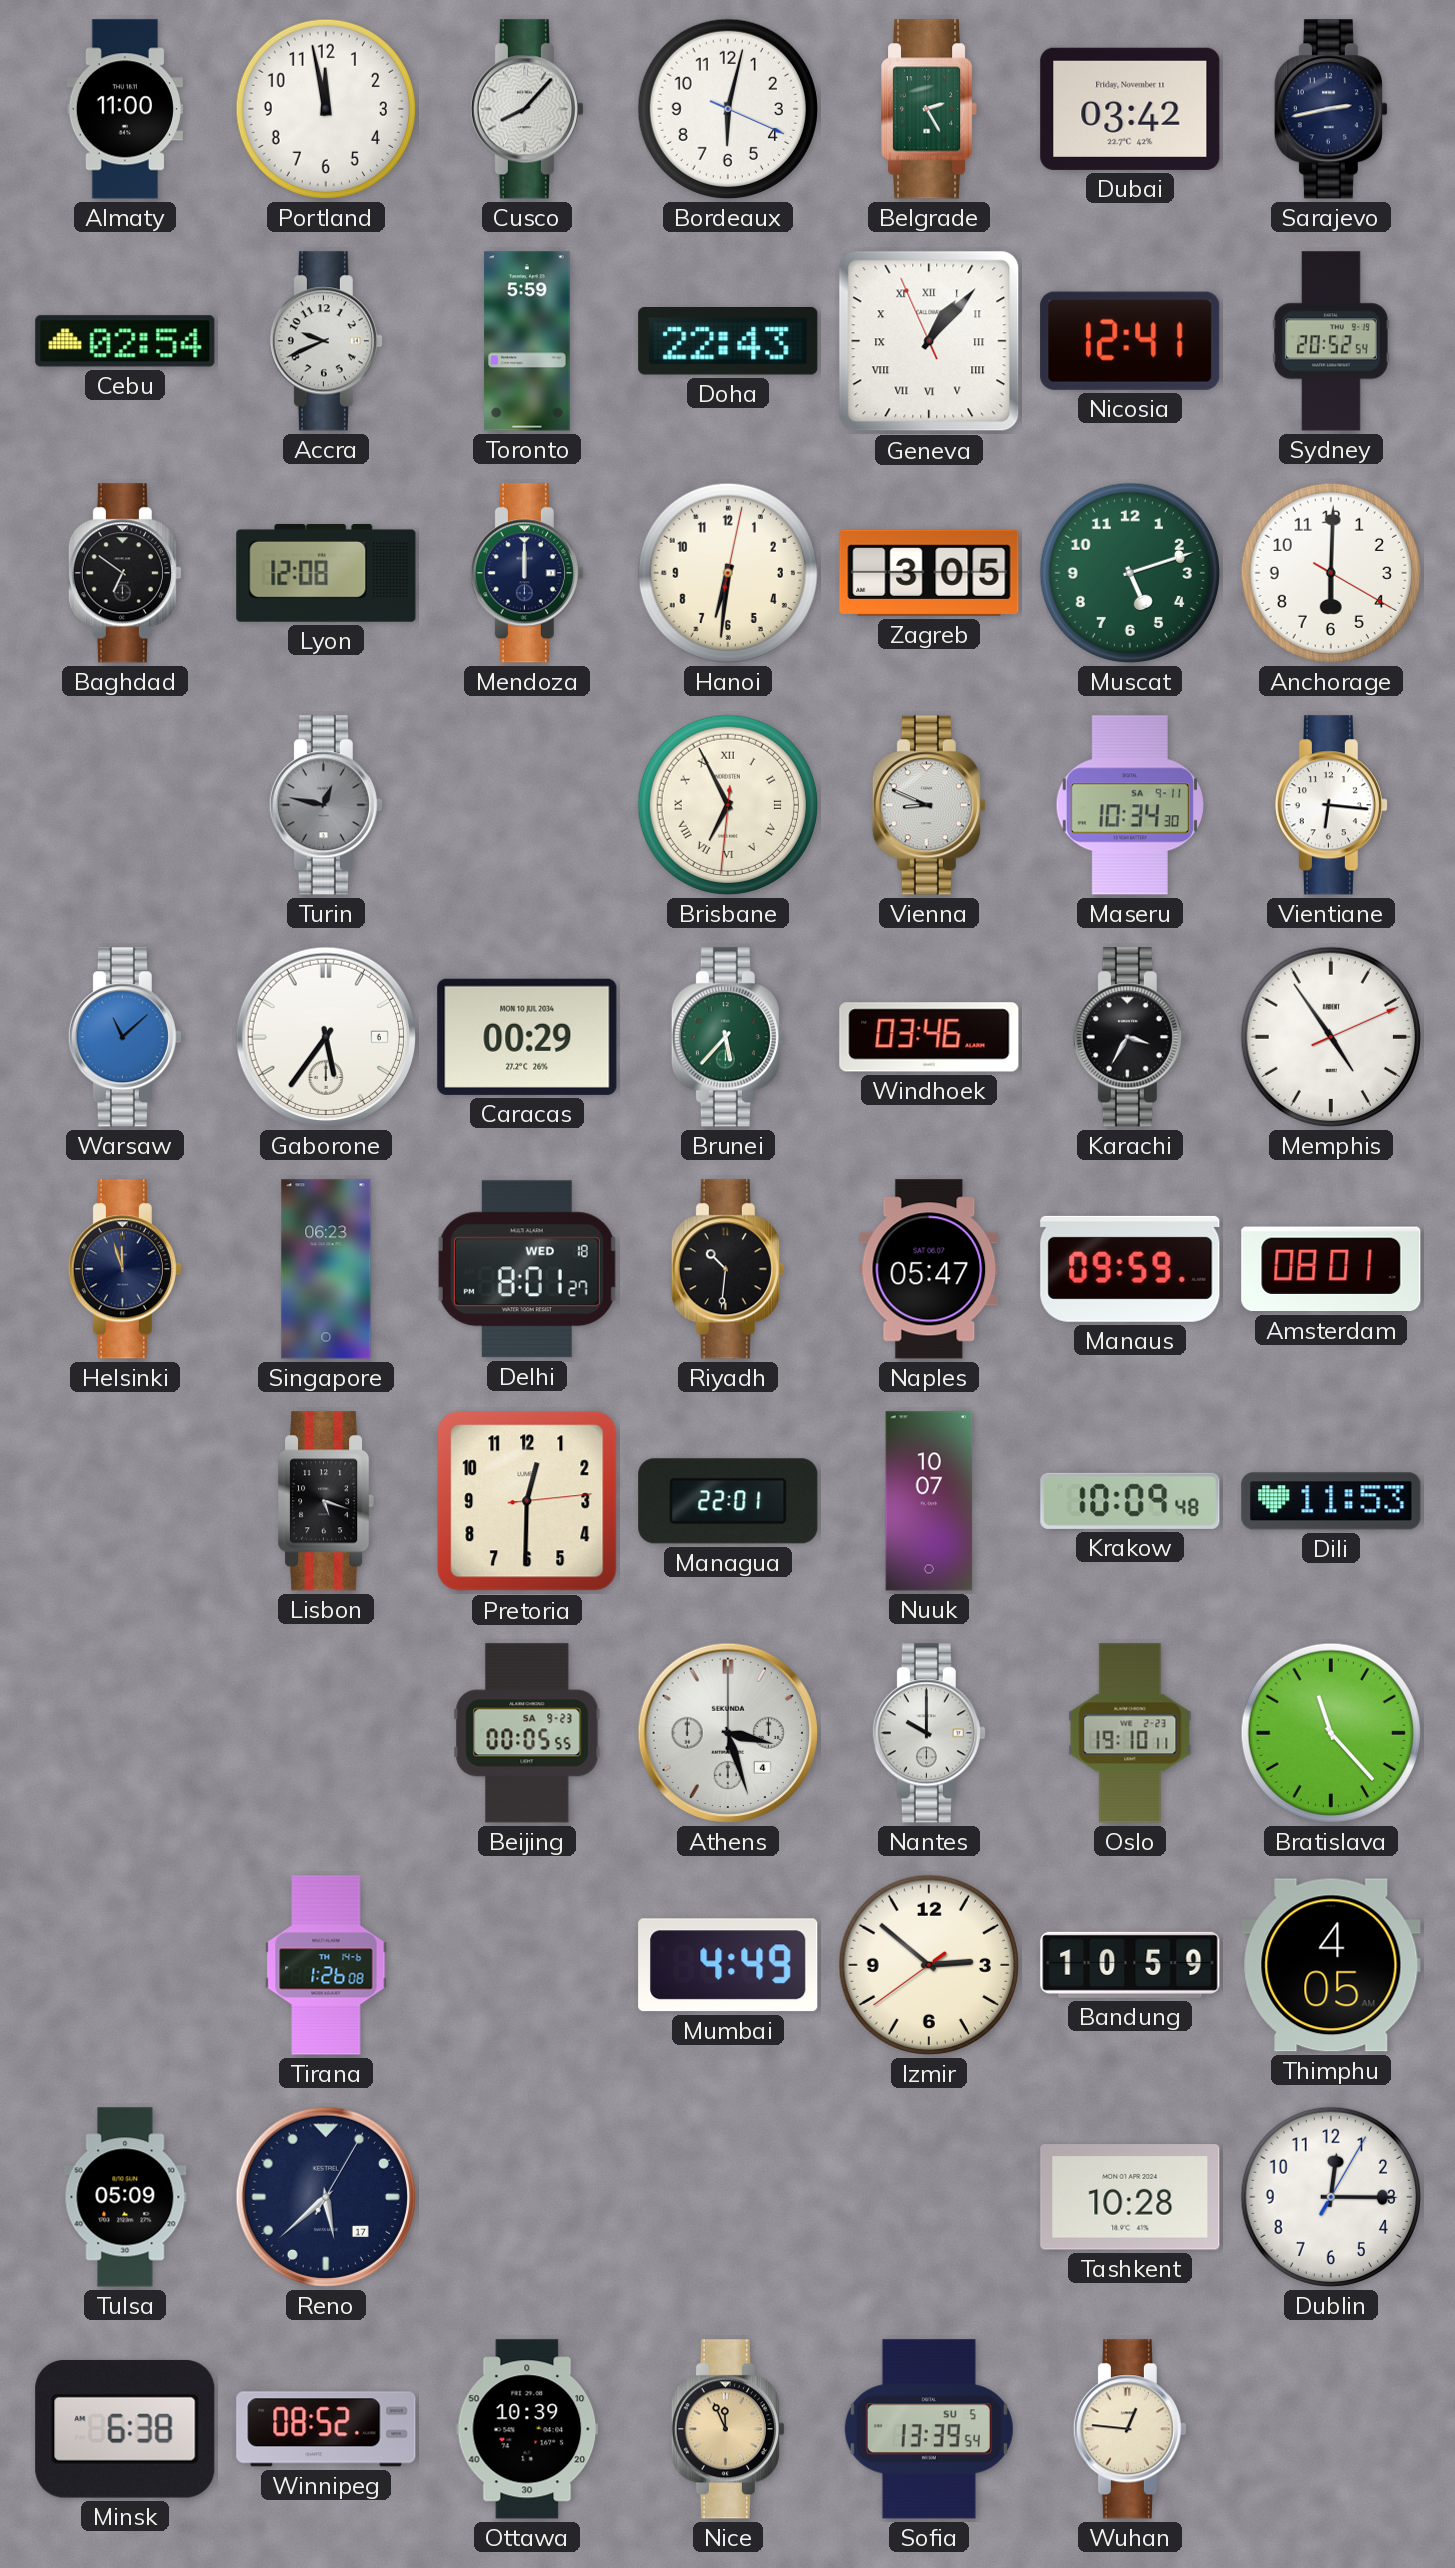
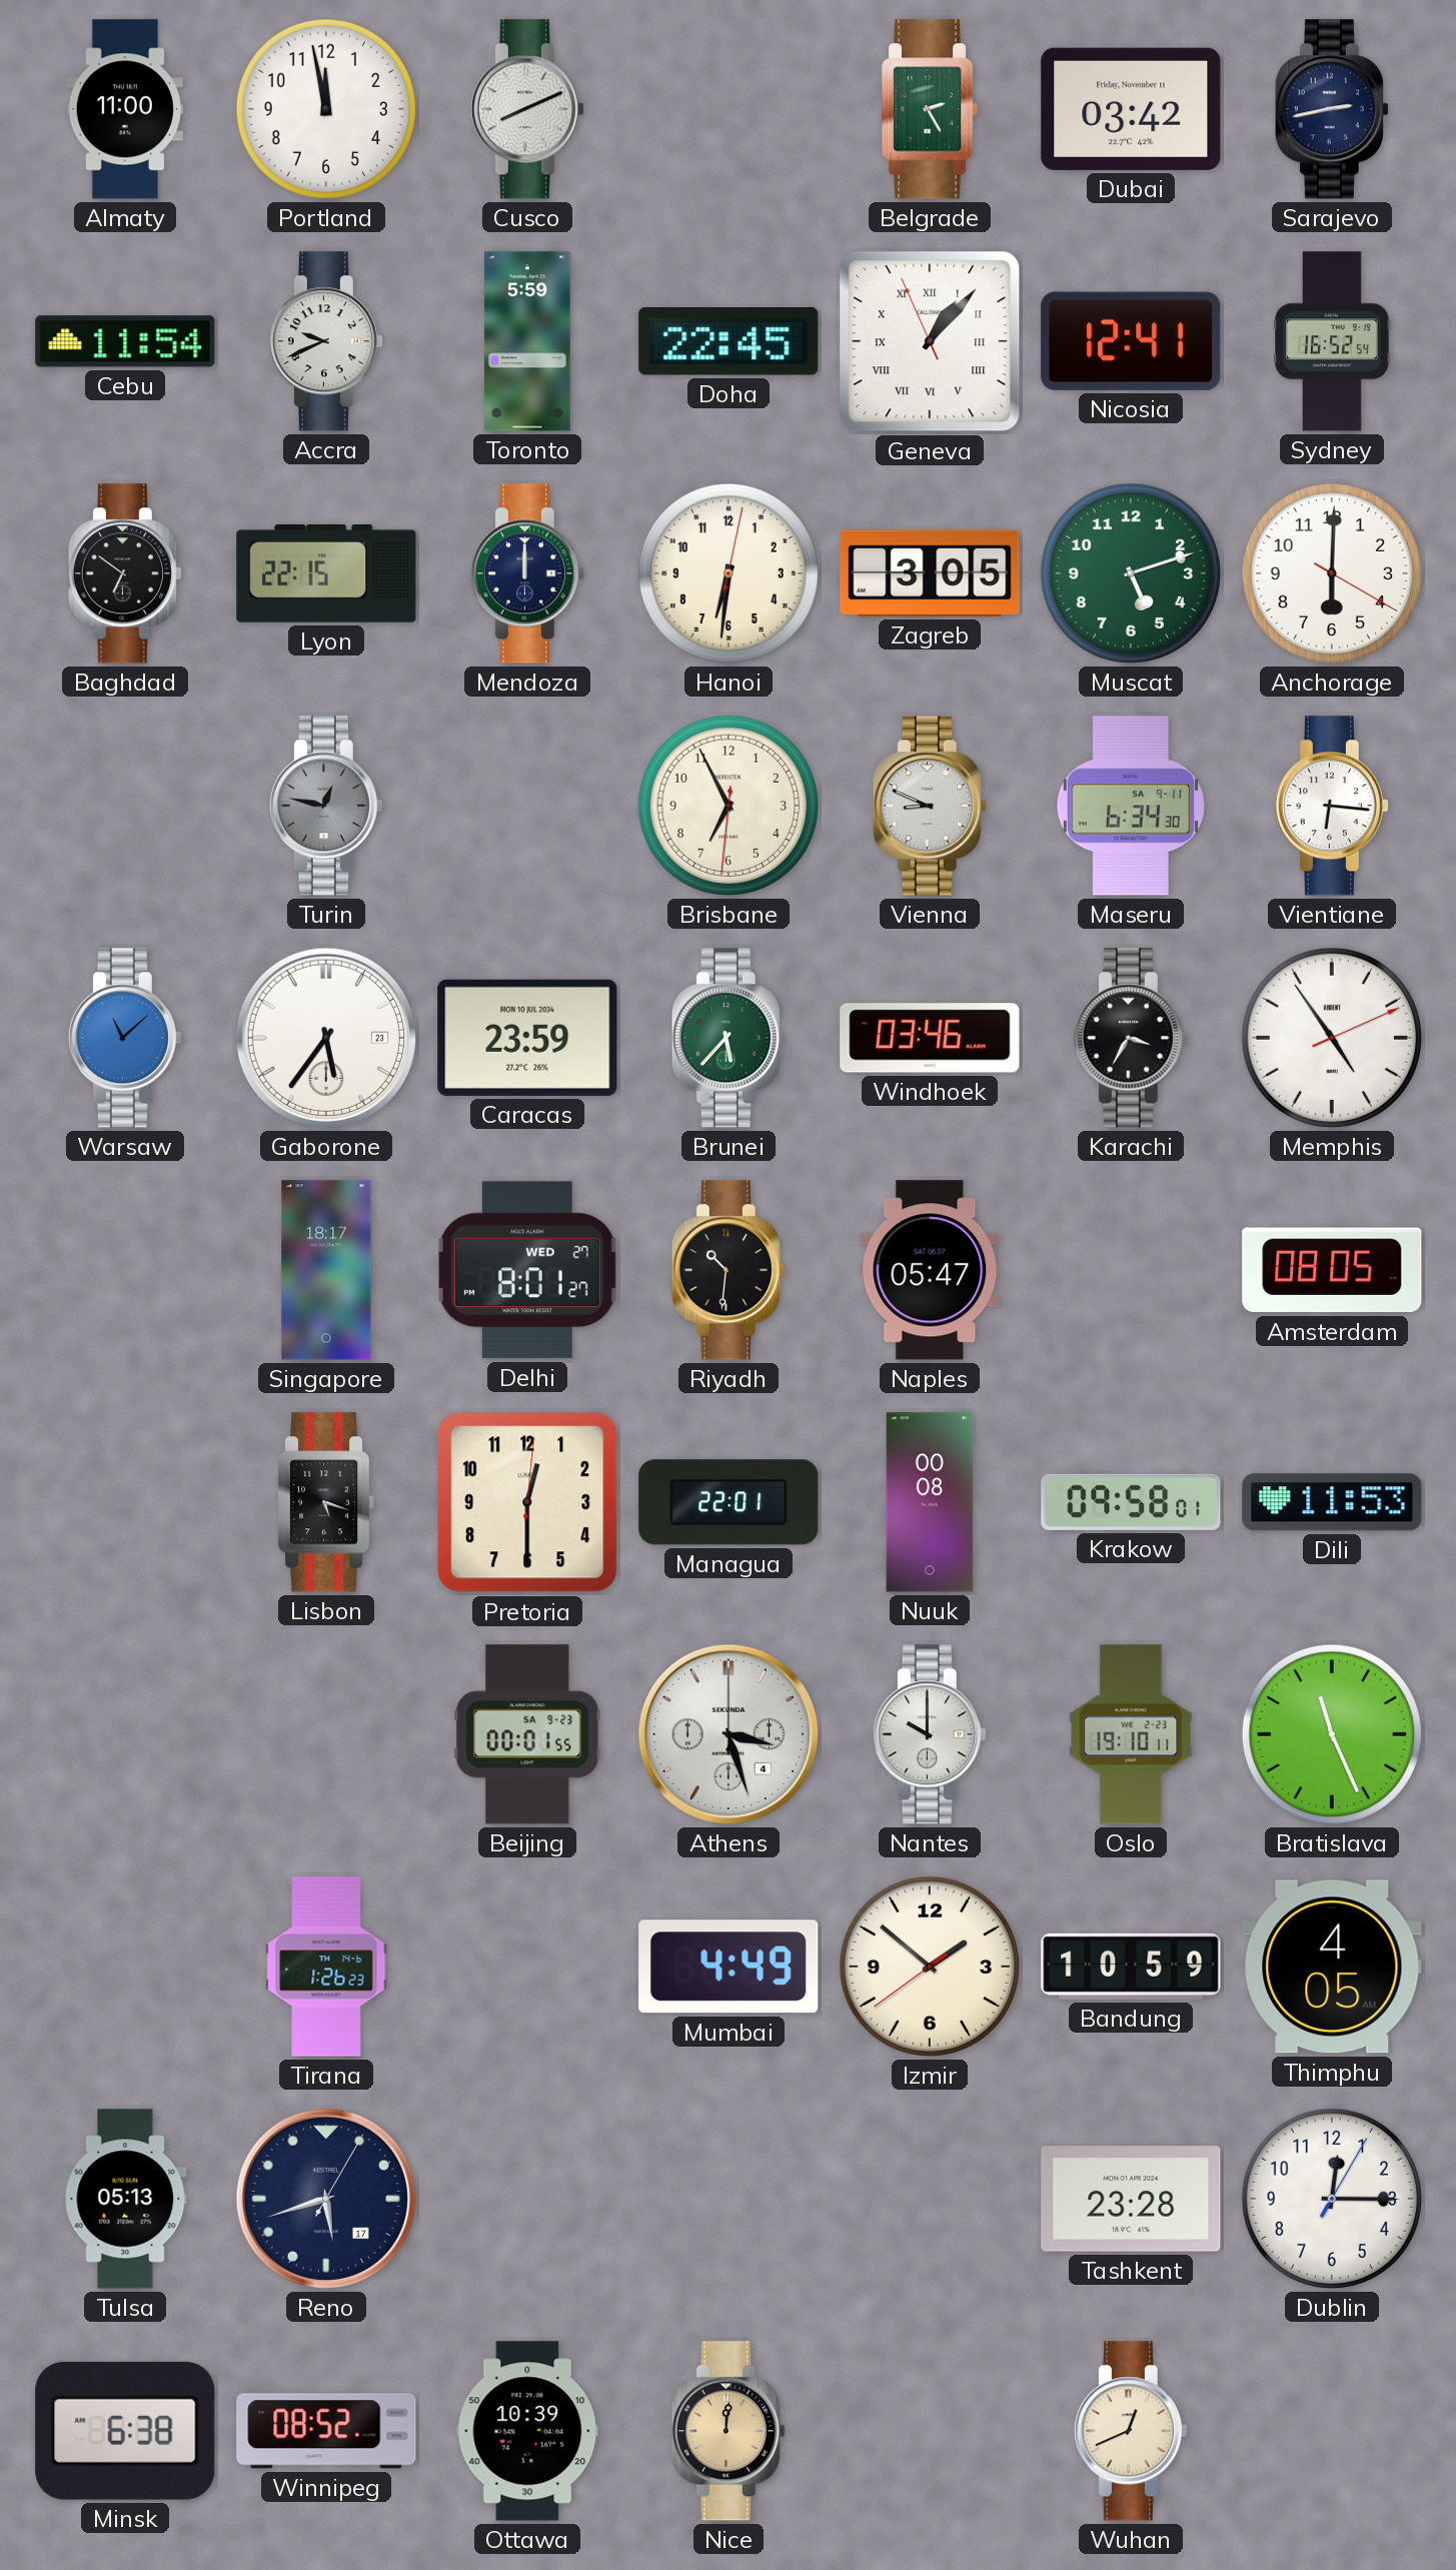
Cusco: 8:07 -> 8:11
Bordeaux: 6:02 -> none
Cebu: 02:54 -> 11:54
Doha: 22:43 -> 22:45
Sydney: 20:52 -> 16:52
Lyon: 12:08 -> 22:15
Brisbane numerals: Roman -> Arabic
Maseru: 10:34 -> 6:34
Gaborone date: 6 -> 23
Caracas: 00:29 -> 23:59
Helsinki: 11:57 -> none
Singapore: 06:23 -> 18:17
Delhi date: WED 18 -> WED 27
Manaus: 09:59 -> none
Amsterdam: 08:01 -> 08:05
Pretoria: 12:30:14 -> 12:30:01
Nuuk: 10:07 -> 00:08
Krakow: 10:09 -> 09:58
Beijing: 00:05 -> 00:01
Bratislava: 11:23 -> 11:26
Tirana: 1:26:08 -> 1:26:23
Izmir: 2:51 -> 1:51
Tulsa: 05:09 -> 05:13
Reno: 5:38 -> 5:42
Tashkent: 10:28 -> 23:28
Nice: 11:56 -> 12:01
Sofia: 13:39 -> none
Wuhan: 12:46 -> 12:41
